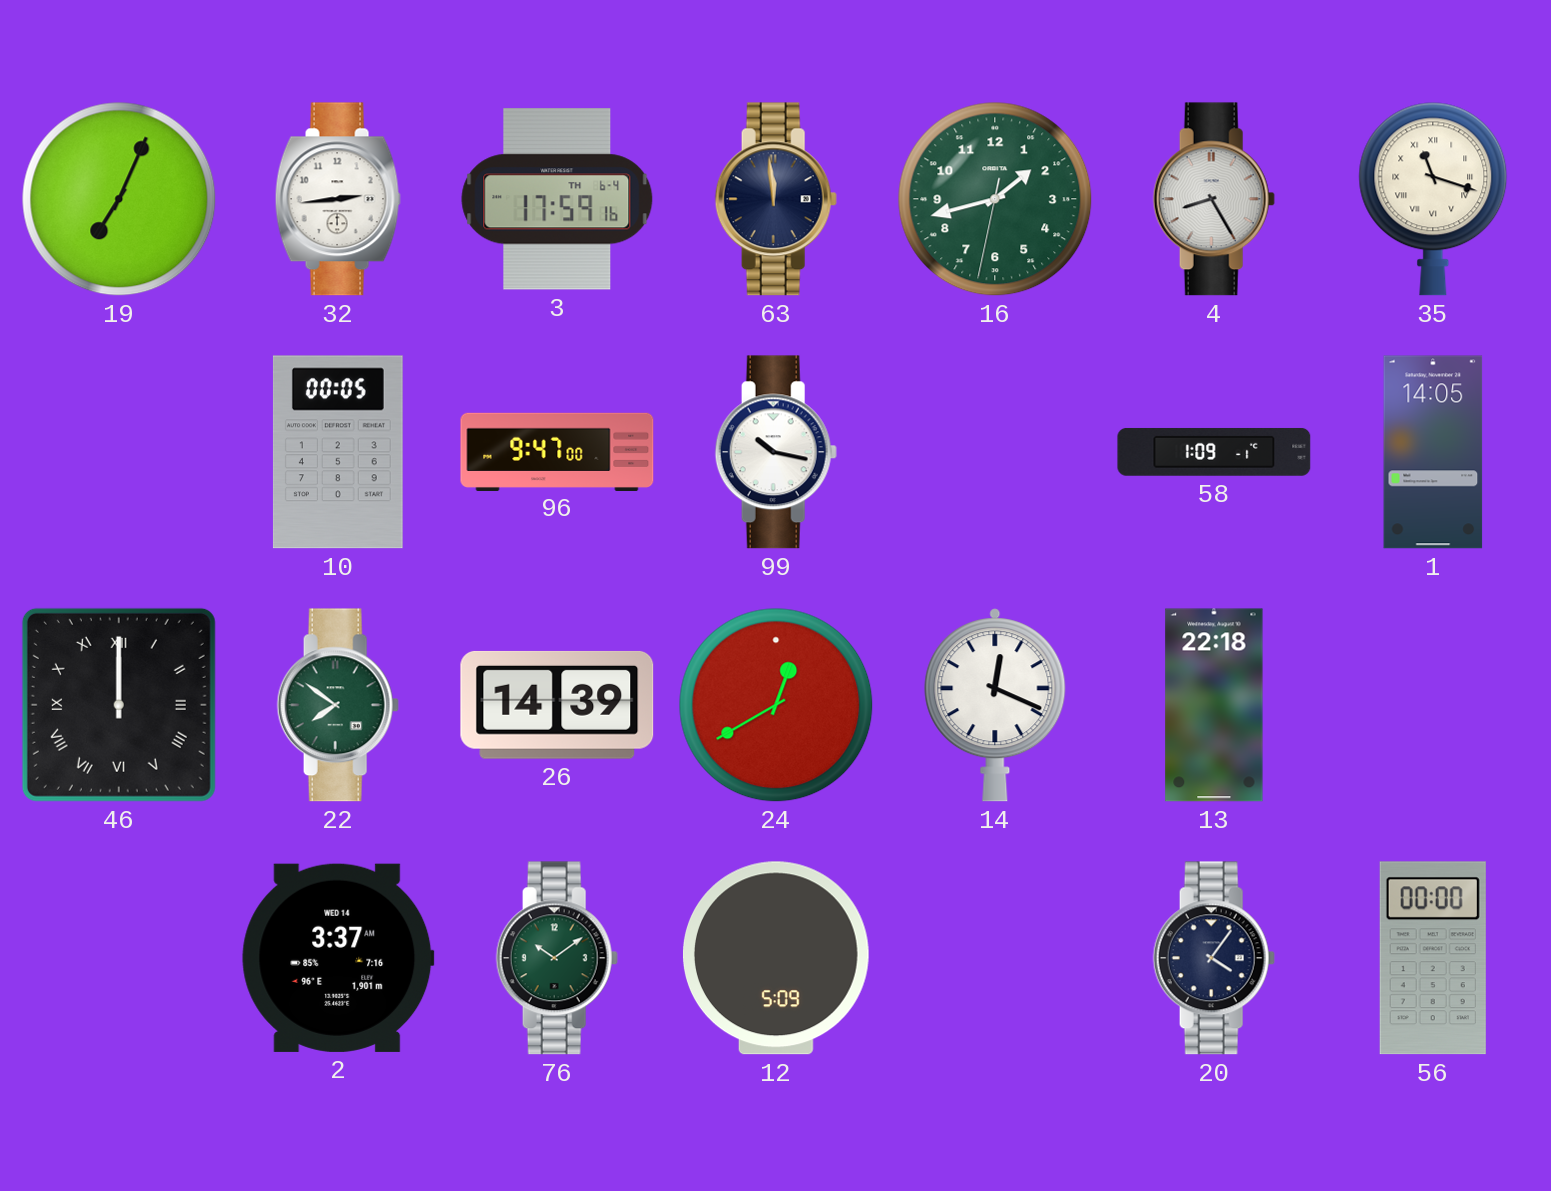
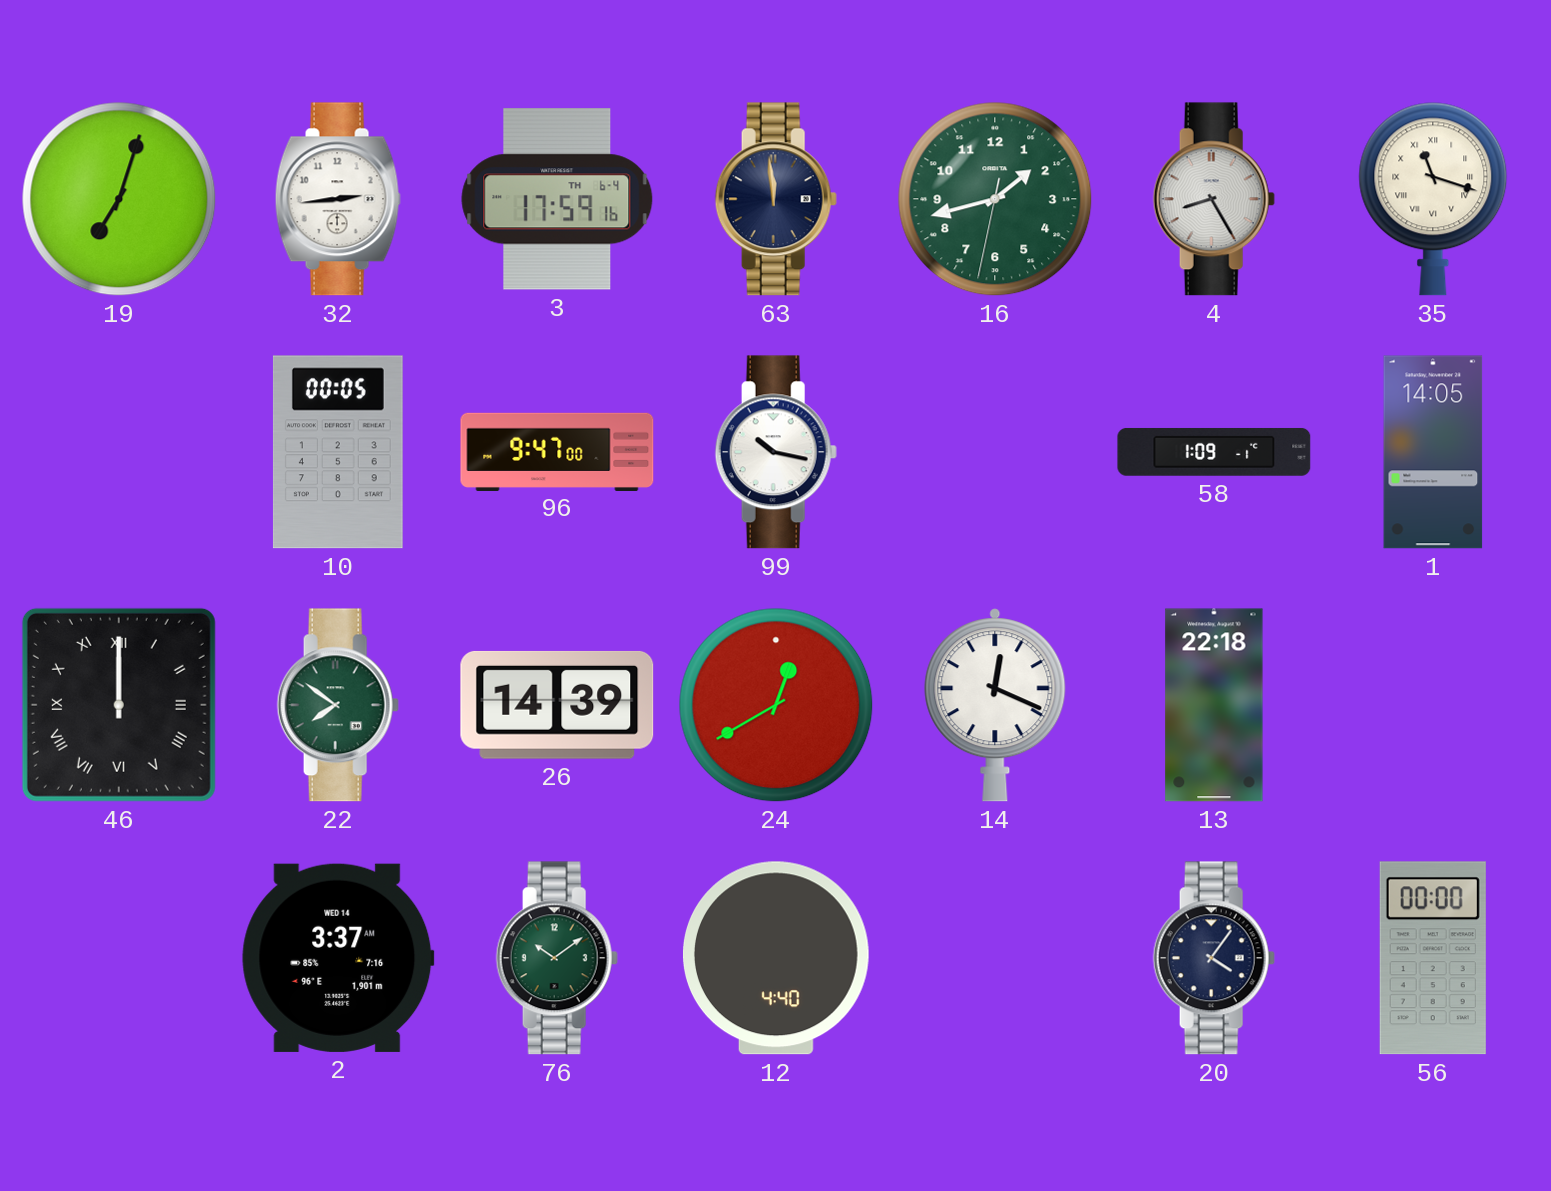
19: 7:04 -> 7:03
12: 5:09 -> 4:40
